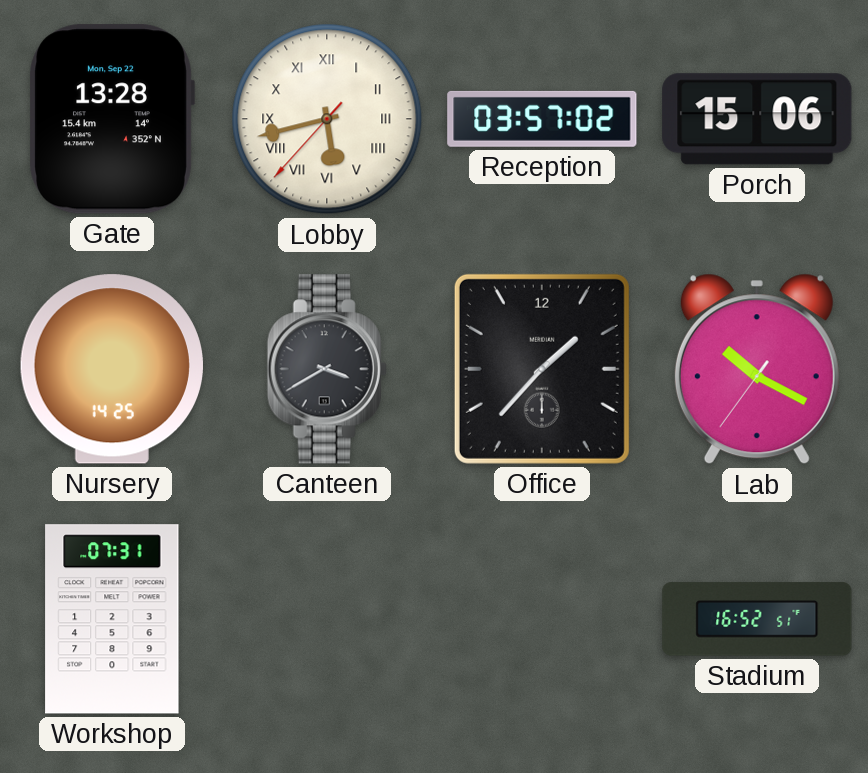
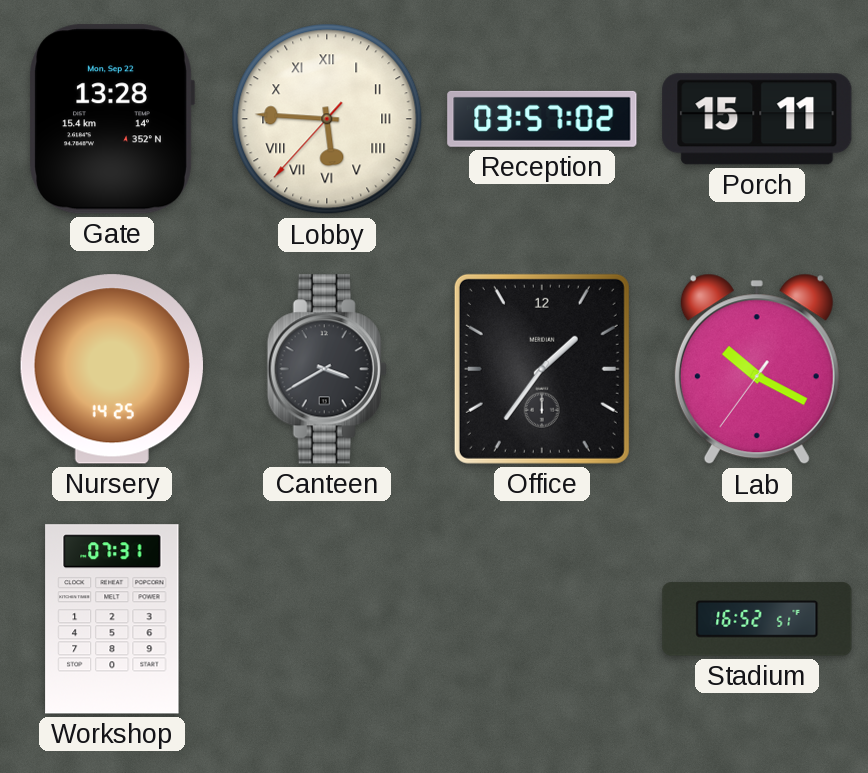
Lobby: 5:42 -> 5:45
Porch: 15:06 -> 15:11
Office: 1:37 -> 1:36
